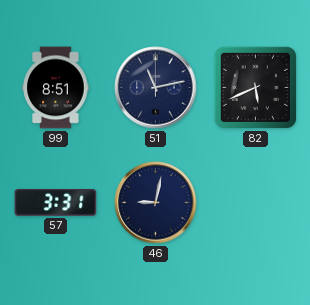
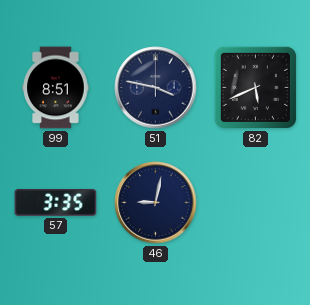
51: 11:13 -> 3:47
57: 3:31 -> 3:35
